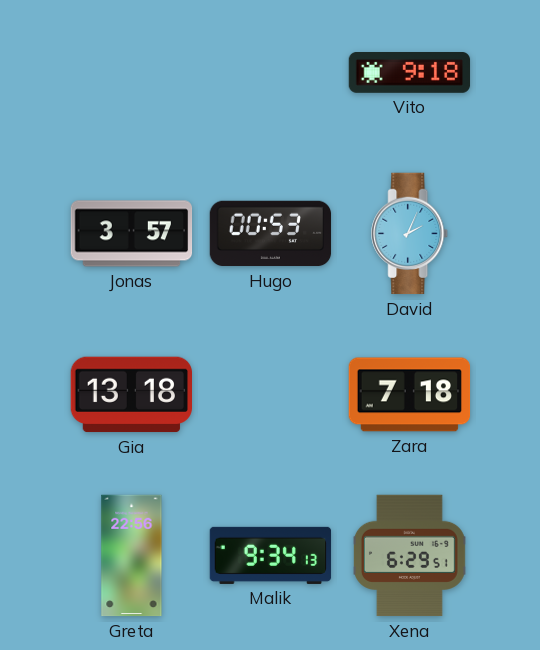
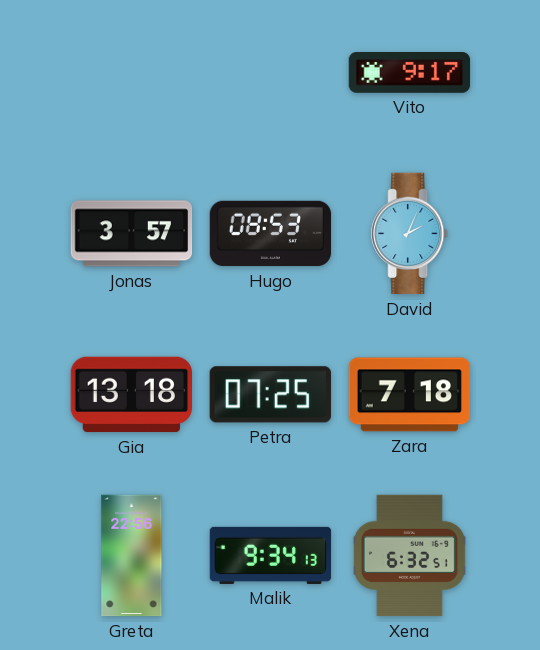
Vito: 9:18 -> 9:17
Hugo: 00:53 -> 08:53
Petra: none -> 07:25
Xena: 6:29 -> 6:32
